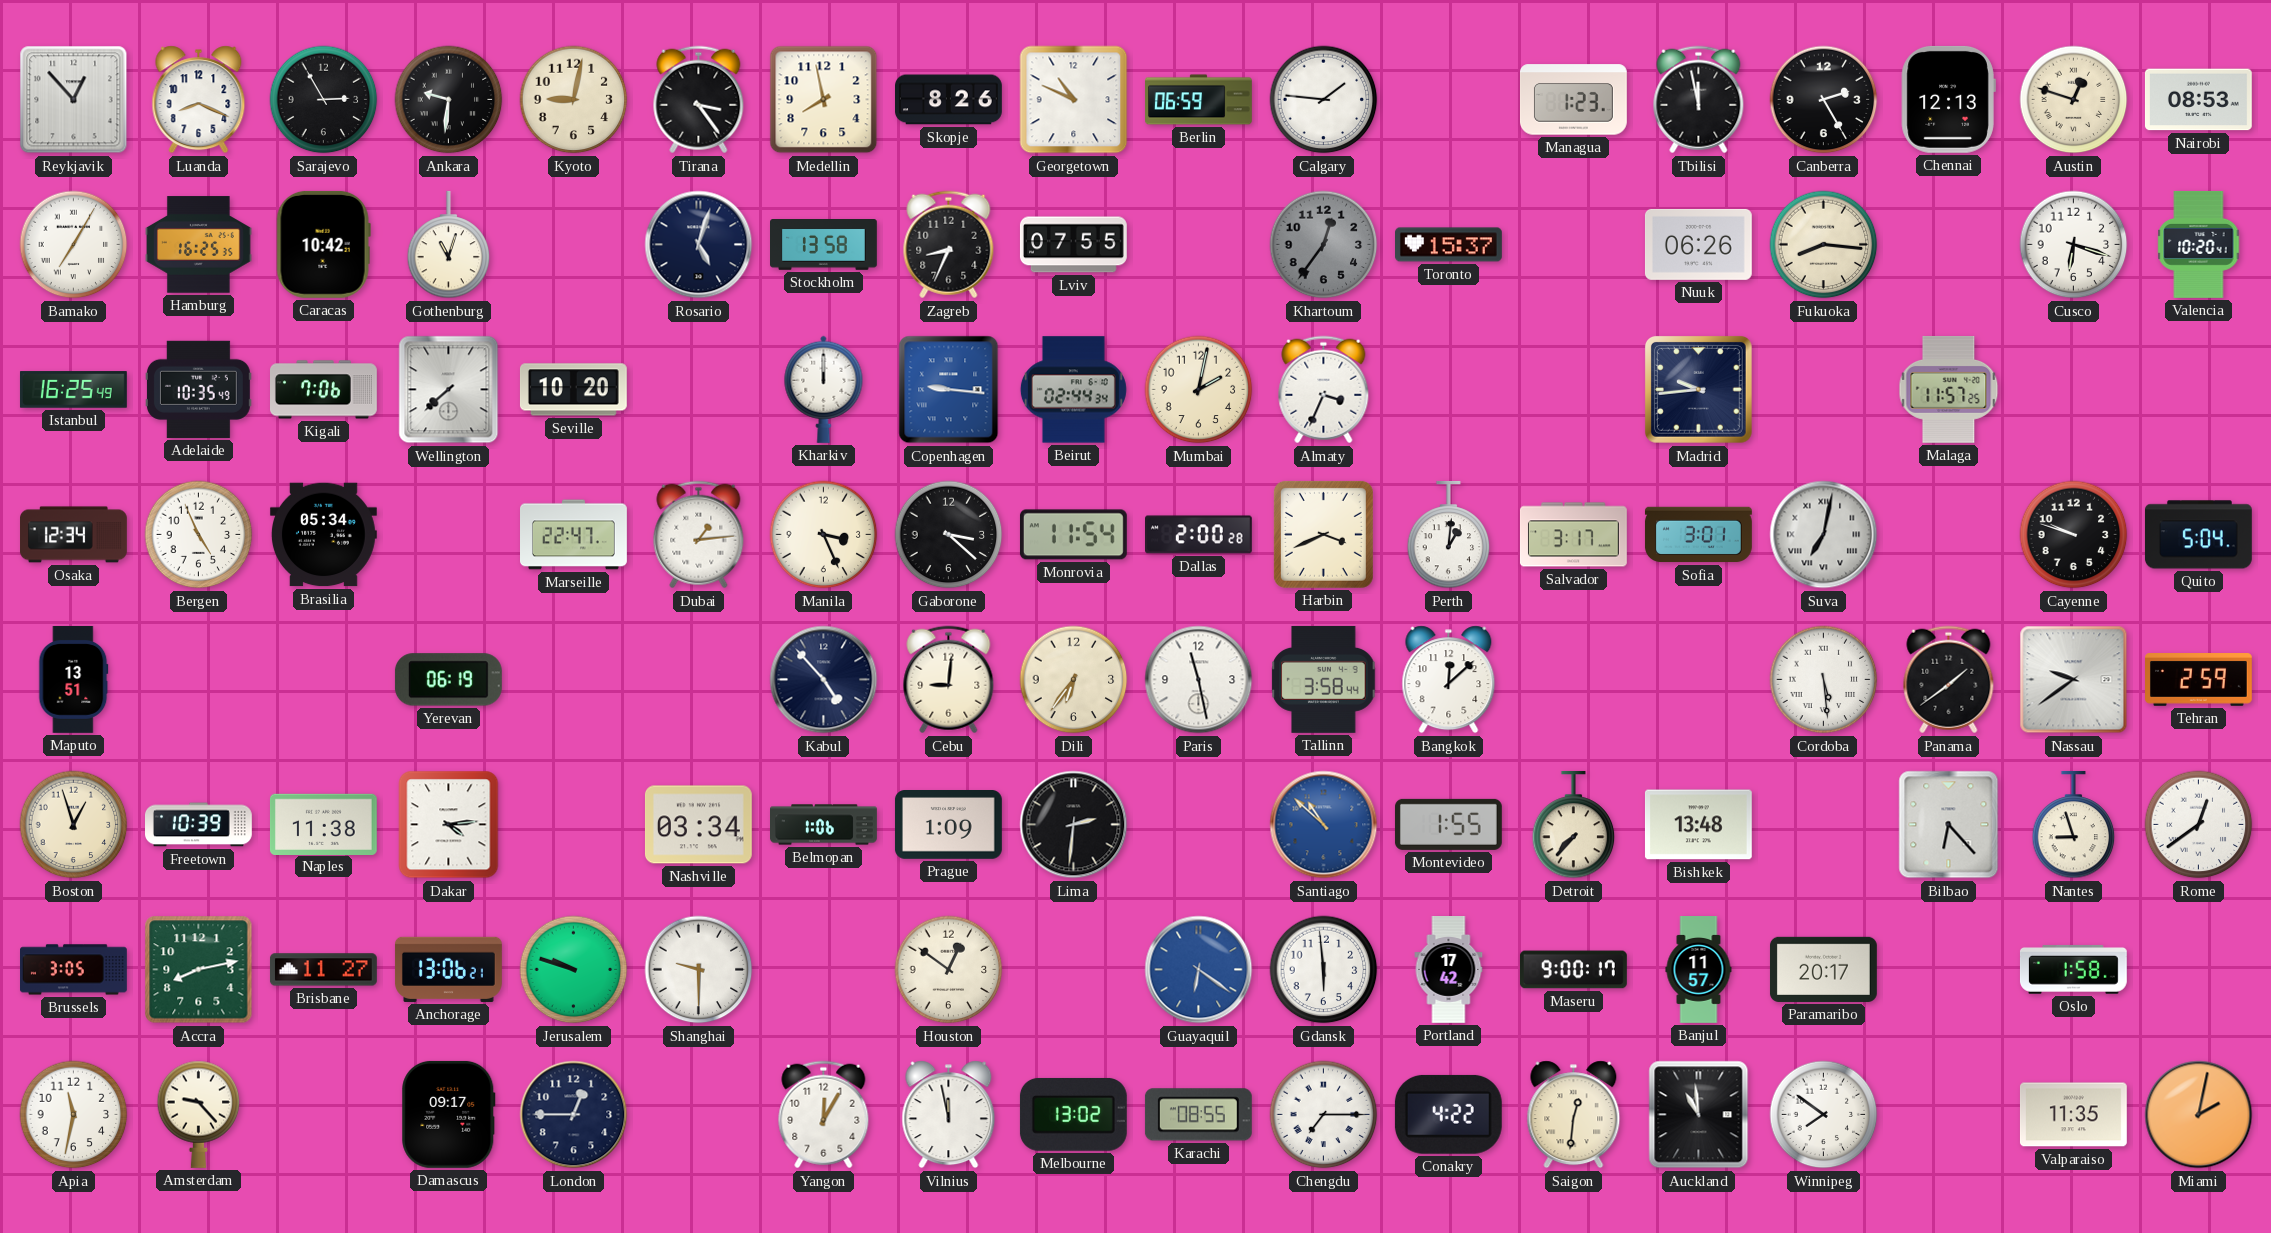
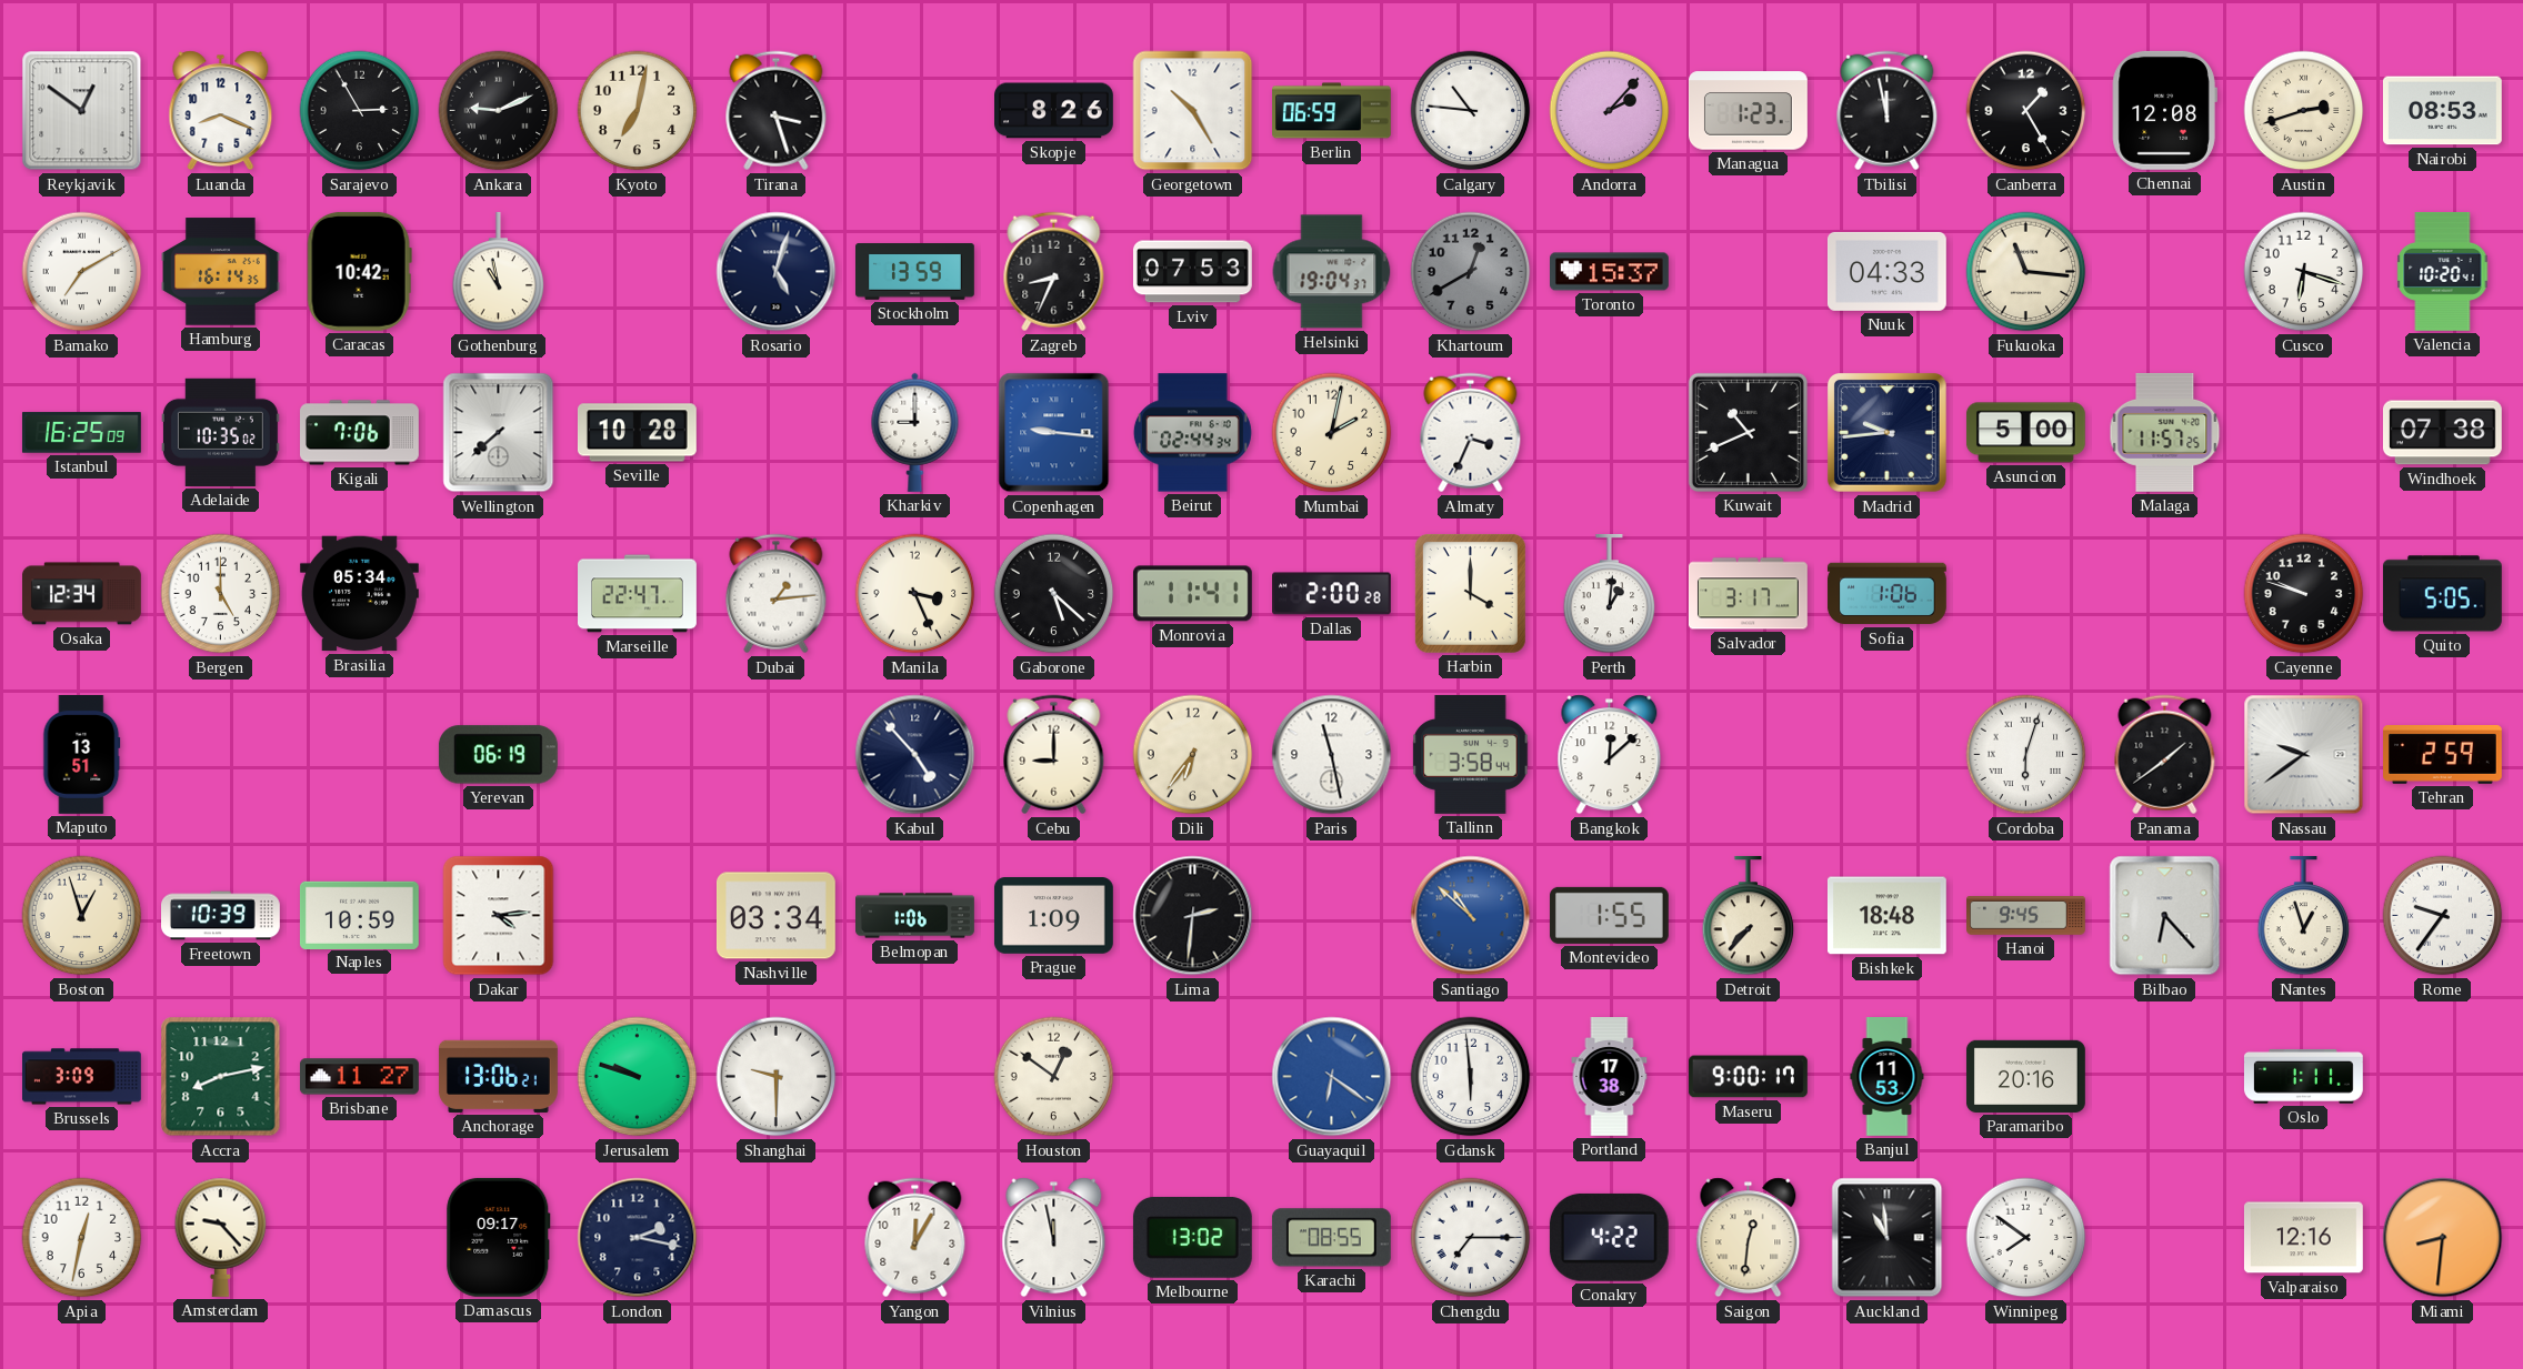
Reykjavik: 12:53 -> 12:51
Ankara: 9:31 -> 9:11
Kyoto: 9:02 -> 7:02
Tirana: 3:24 -> 3:27
Medellin: 7:58 -> none
Georgetown: 10:49 -> 10:25
Calgary: 1:46 -> 10:46
Andorra: none -> 2:07
Canberra: 2:25 -> 1:25
Chennai: 12:13 -> 12:08
Austin: 12:48 -> 2:42
Bamako: 7:05 -> 7:10
Hamburg: 16:25 -> 16:14
Gothenburg: 11:03 -> 10:58
Stockholm: 13:58 -> 13:59
Lviv: 07:55 -> 07:53
Helsinki: none -> 19:04
Khartoum: 12:36 -> 12:40
Nuuk: 06:26 -> 04:33
Fukuoka: 8:16 -> 11:16
Istanbul: 16:25:49 -> 16:25:09
Adelaide: 10:35:49 -> 10:35:02
Seville: 10:20 -> 10:28
Kharkiv: 12:00 -> 9:00
Kuwait: none -> 10:41
Asuncion: none -> 5:00
Windhoek: none -> 07:38
Bergen: 4:56 -> 5:00
Gaborone: 3:22 -> 5:22
Monrovia: 11:54 -> 11:41
Harbin: 3:41 -> 4:00
Sofia: 3:01 -> 1:06
Suva: 7:02 -> none
Quito: 5:04 -> 5:05
Cebu: 9:01 -> 9:00
Cordoba: 5:29 -> 6:03
Naples: 11:38 -> 10:59
Bishkek: 13:48 -> 18:48
Hanoi: none -> 9:45
Nantes: 8:57 -> 12:57
Rome: 12:39 -> 9:36
Brussels: 3:05 -> 3:09
Portland: 17:42 -> 17:38
Banjul: 11:57 -> 11:53
Paramaribo: 20:17 -> 20:16
Oslo: 1:58 -> 1:11
Apia: 11:32 -> 12:32
London: 12:45 -> 2:17
Valparaiso: 11:35 -> 12:16
Miami: 2:02 -> 8:31
